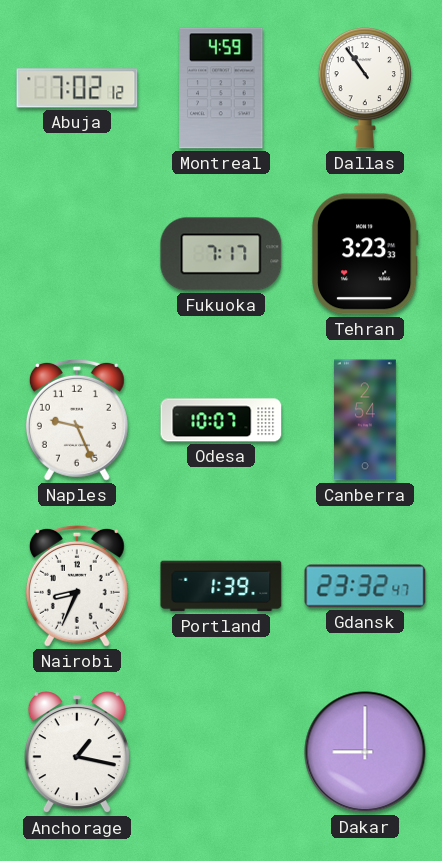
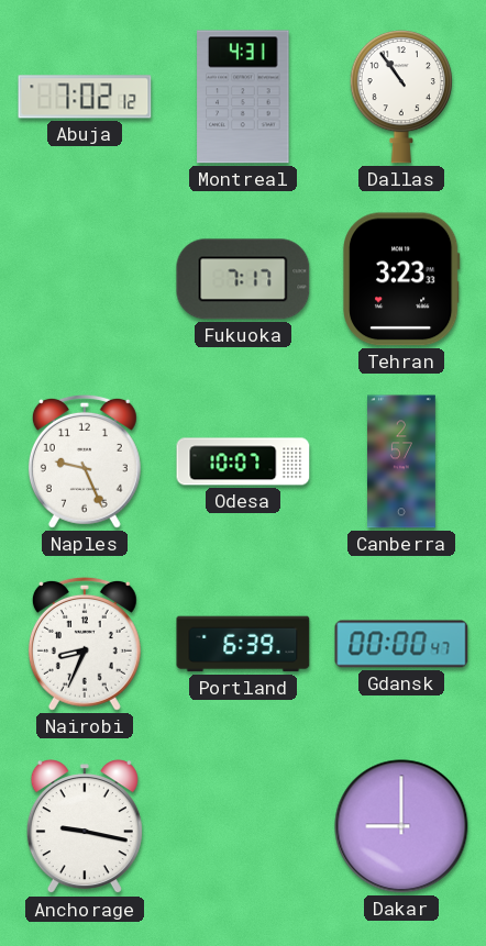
Montreal: 4:59 -> 4:31
Canberra: 2:54 -> 2:57
Portland: 1:39 -> 6:39
Gdansk: 23:32 -> 00:00
Anchorage: 1:17 -> 9:17
